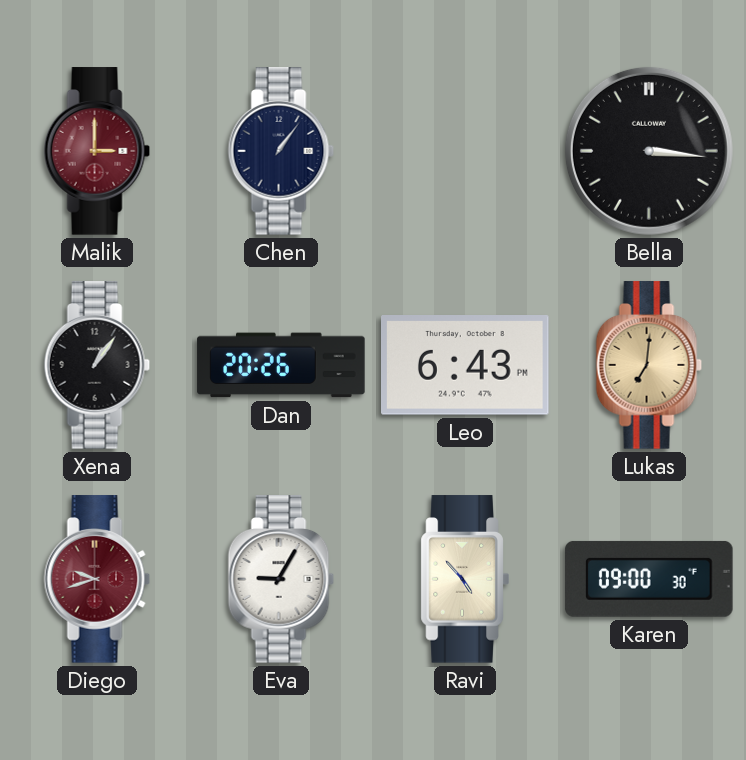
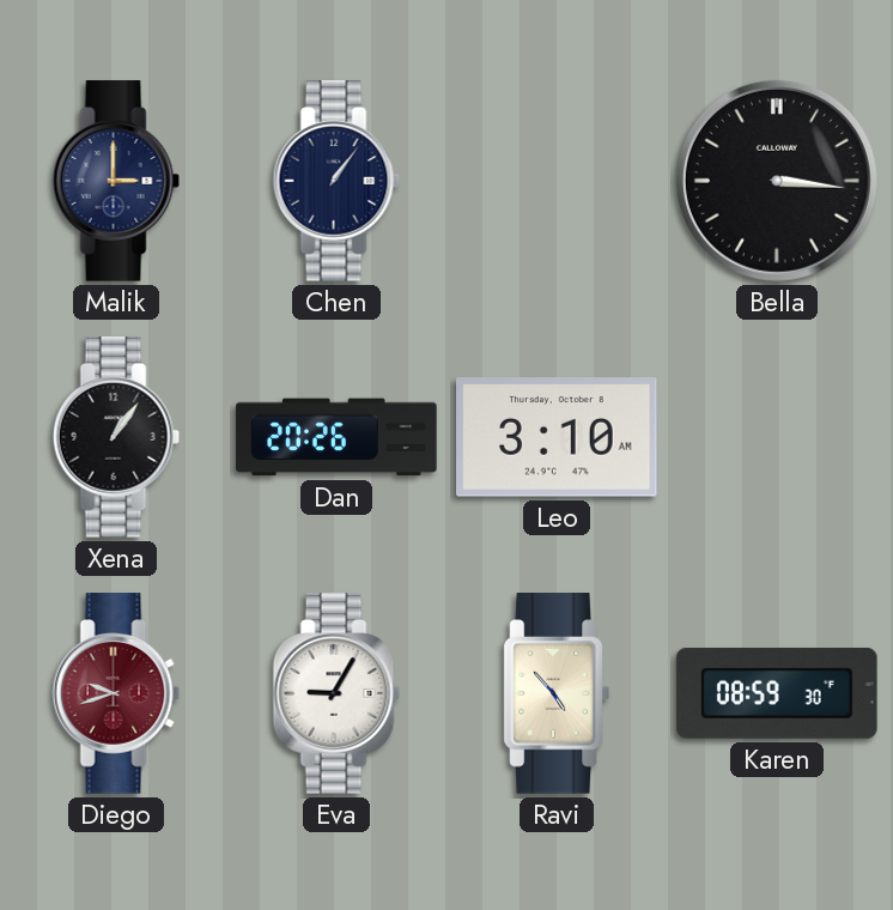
Malik dial: burgundy -> navy
Leo: 6:43 -> 3:10
Lukas: 7:01 -> none
Karen: 09:00 -> 08:59
